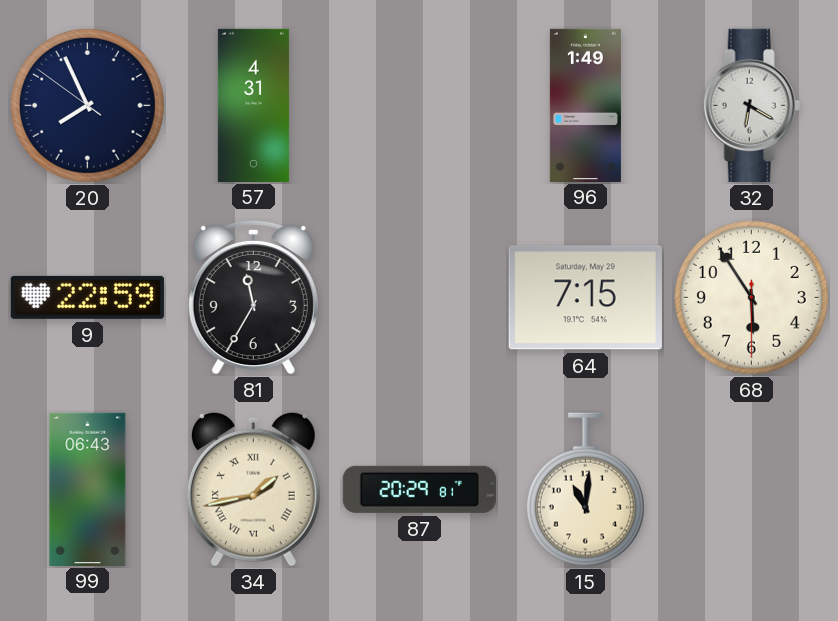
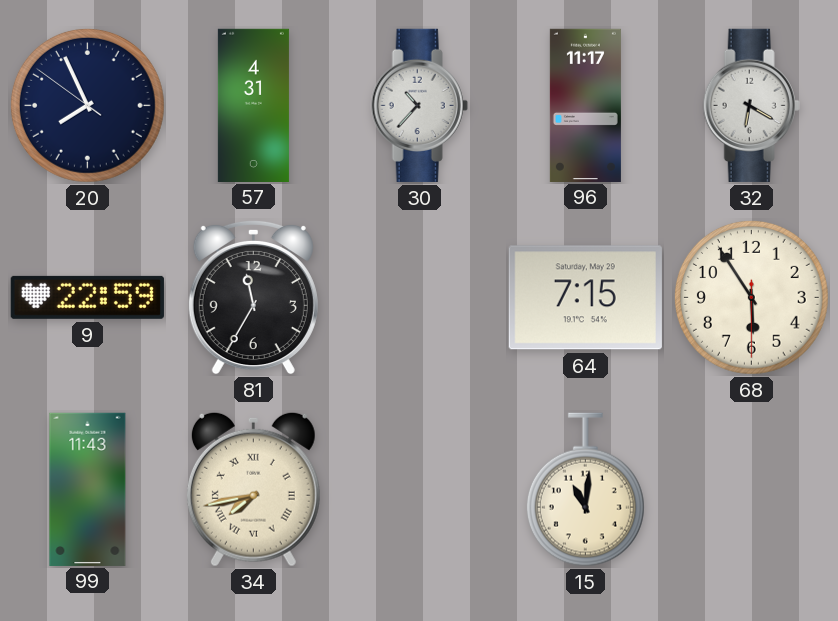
30: none -> 10:37
96: 1:49 -> 11:17
99: 06:43 -> 11:43
34: 1:43 -> 7:43
87: 20:29 -> none
